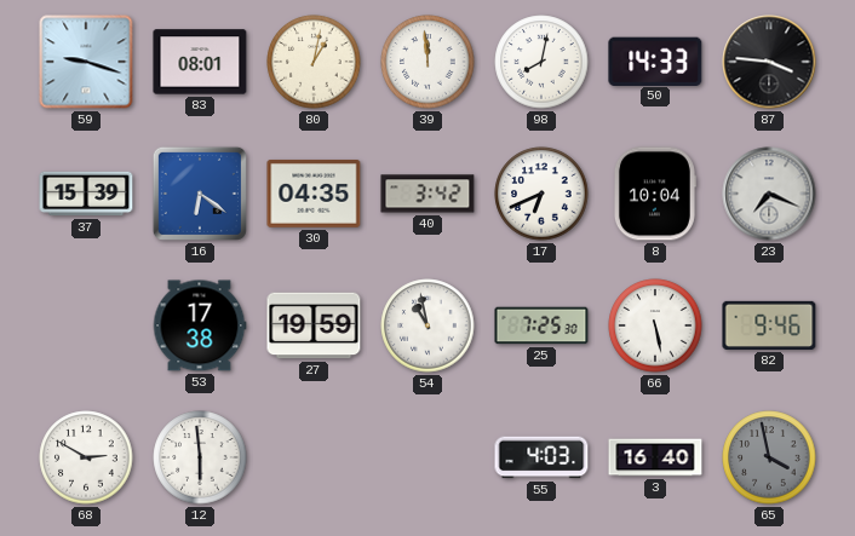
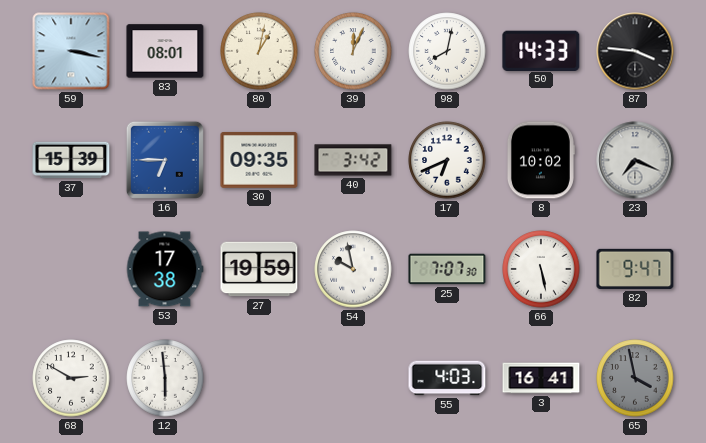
59: 9:18 -> 3:17
39: 11:59 -> 12:04
16: 6:21 -> 6:45
30: 04:35 -> 09:35
8: 10:04 -> 10:02
54: 10:58 -> 9:58
25: 7:25 -> 7:07
82: 9:46 -> 9:47
3: 16:40 -> 16:41
